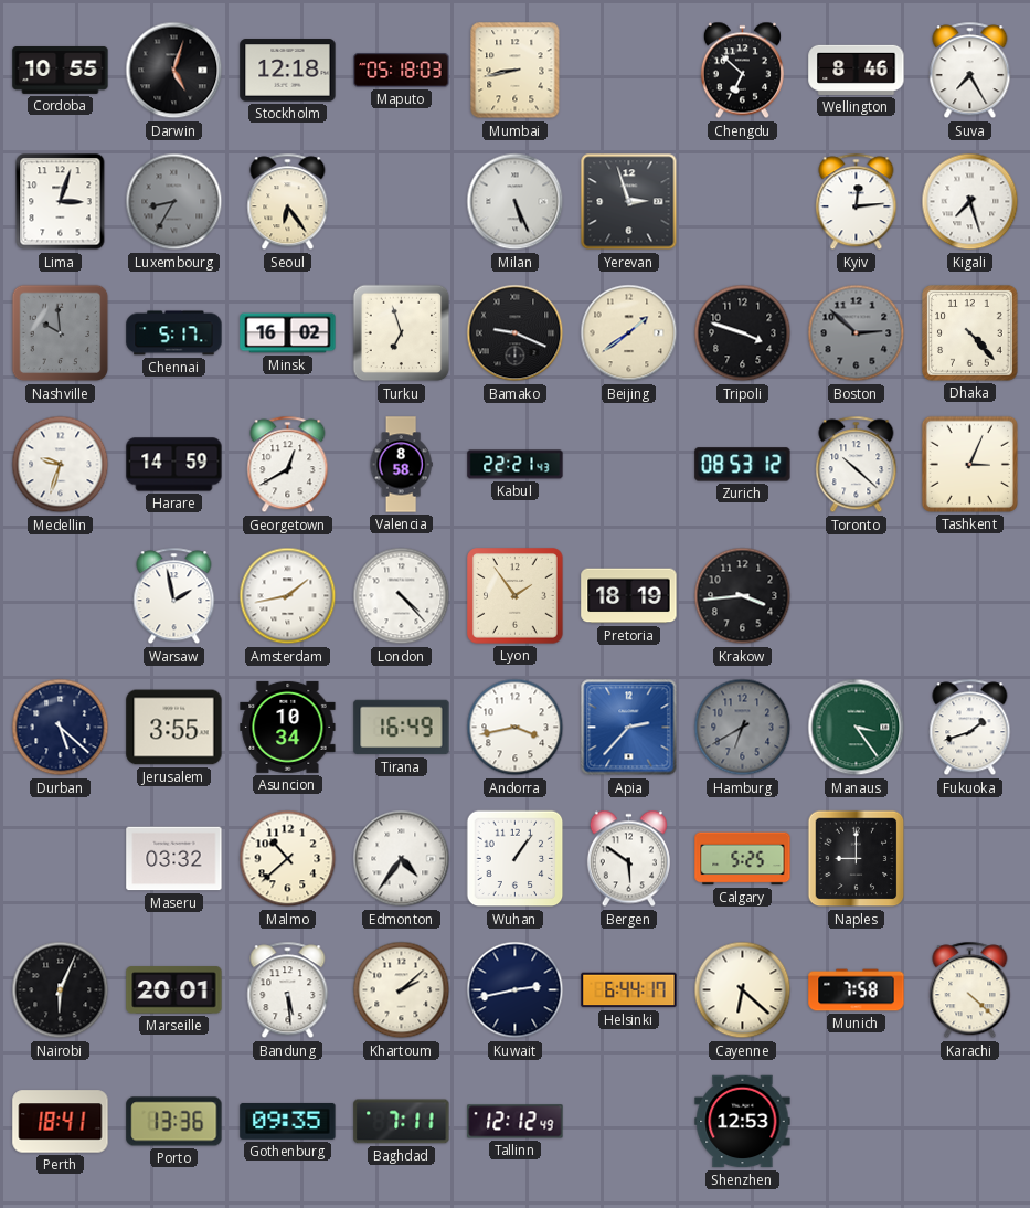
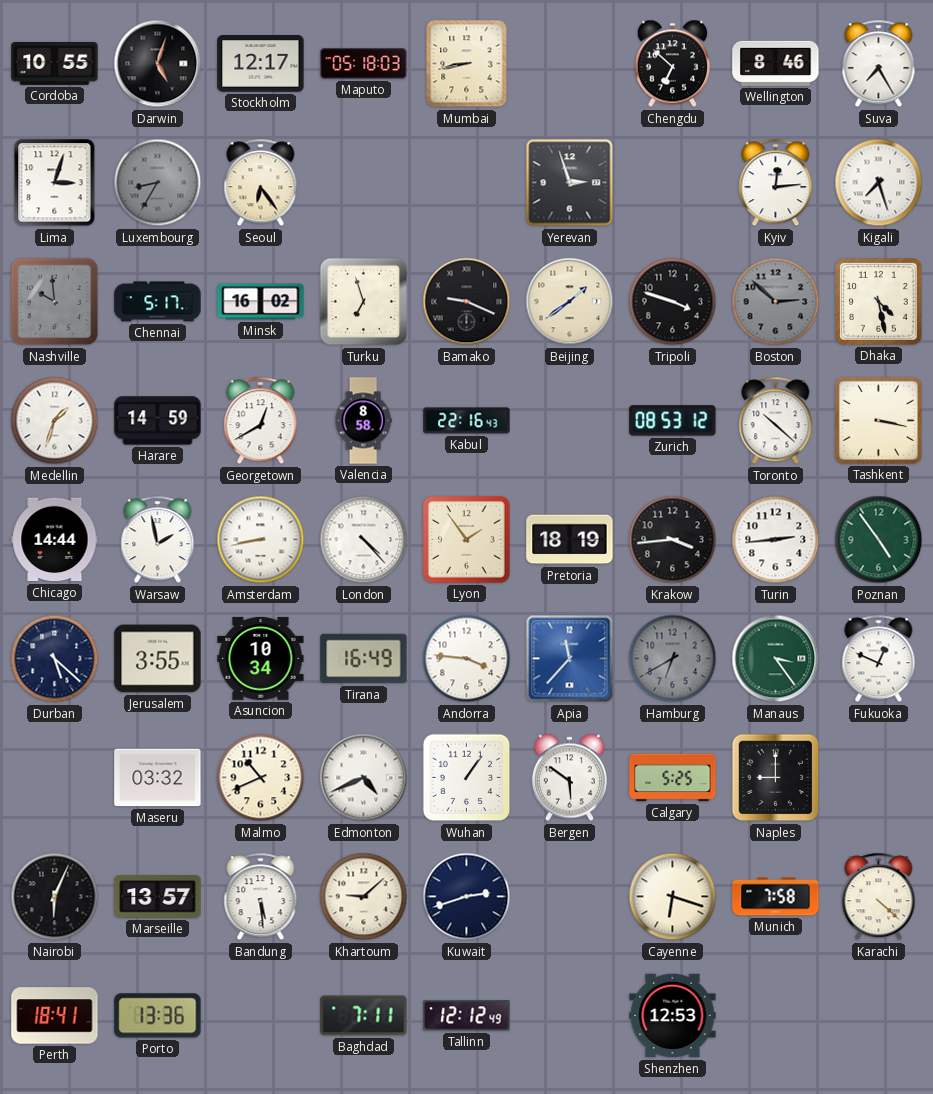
Stockholm: 12:18 -> 12:17
Milan: 5:26 -> none
Dhaka: 4:23 -> 4:28
Medellin: 9:33 -> 1:33
Kabul: 22:21 -> 22:16
Tashkent: 3:04 -> 3:17
Chicago: none -> 14:44
Amsterdam: 1:43 -> 8:43
Turin: none -> 2:44
Poznan: none -> 4:54
Andorra: 3:43 -> 3:46
Apia: 2:37 -> 11:37
Fukuoka: 1:42 -> 12:49
Malmo: 10:38 -> 10:41
Edmonton: 4:36 -> 4:41
Marseille: 20:01 -> 13:57
Khartoum: 2:08 -> 9:08
Kuwait: 2:43 -> 2:42
Helsinki: 6:44 -> none
Cayenne: 6:22 -> 6:18
Gothenburg: 09:35 -> none
